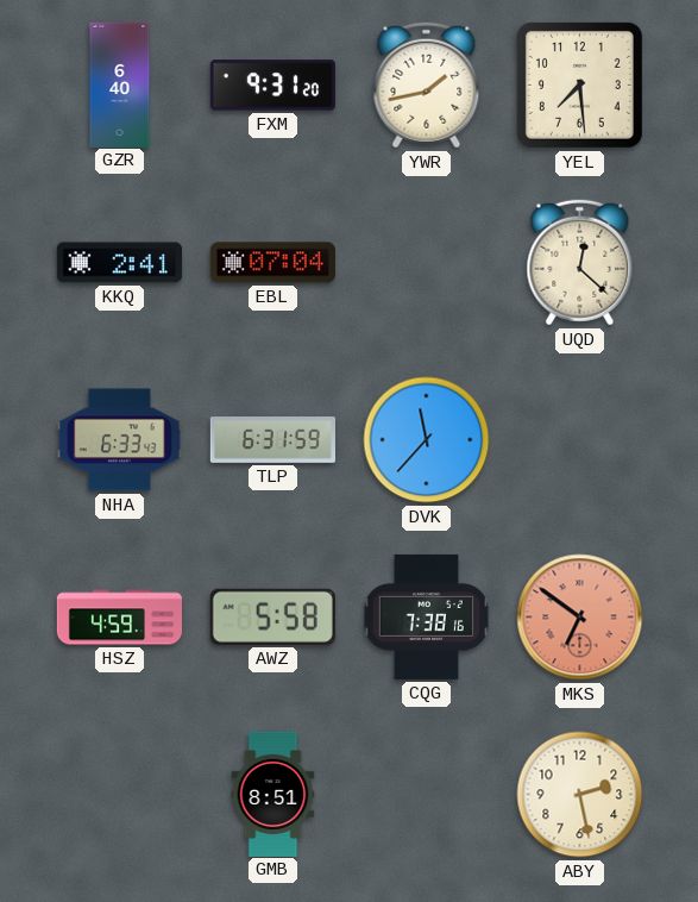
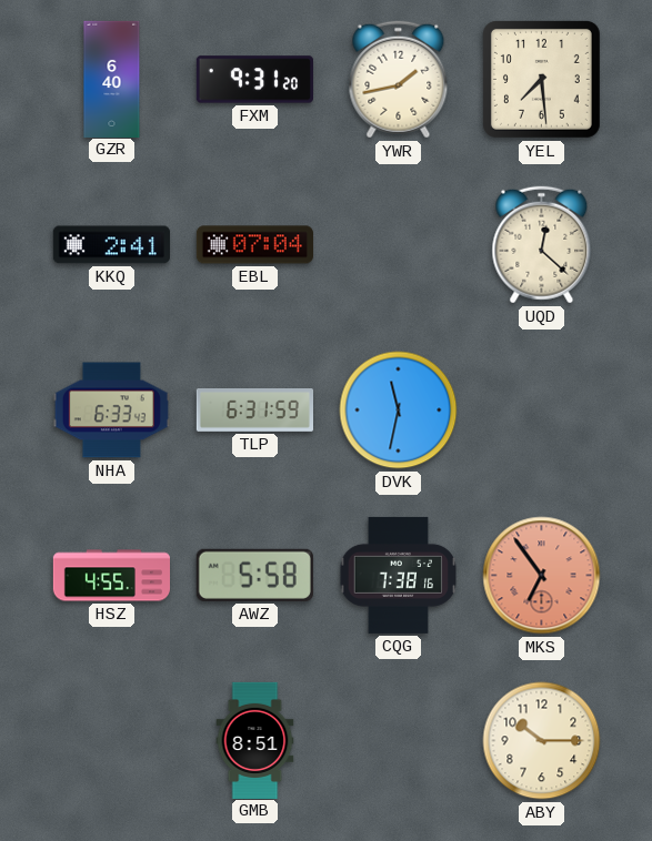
DVK: 11:37 -> 11:32
HSZ: 4:59 -> 4:55
MKS: 6:51 -> 6:54
ABY: 2:28 -> 10:15
